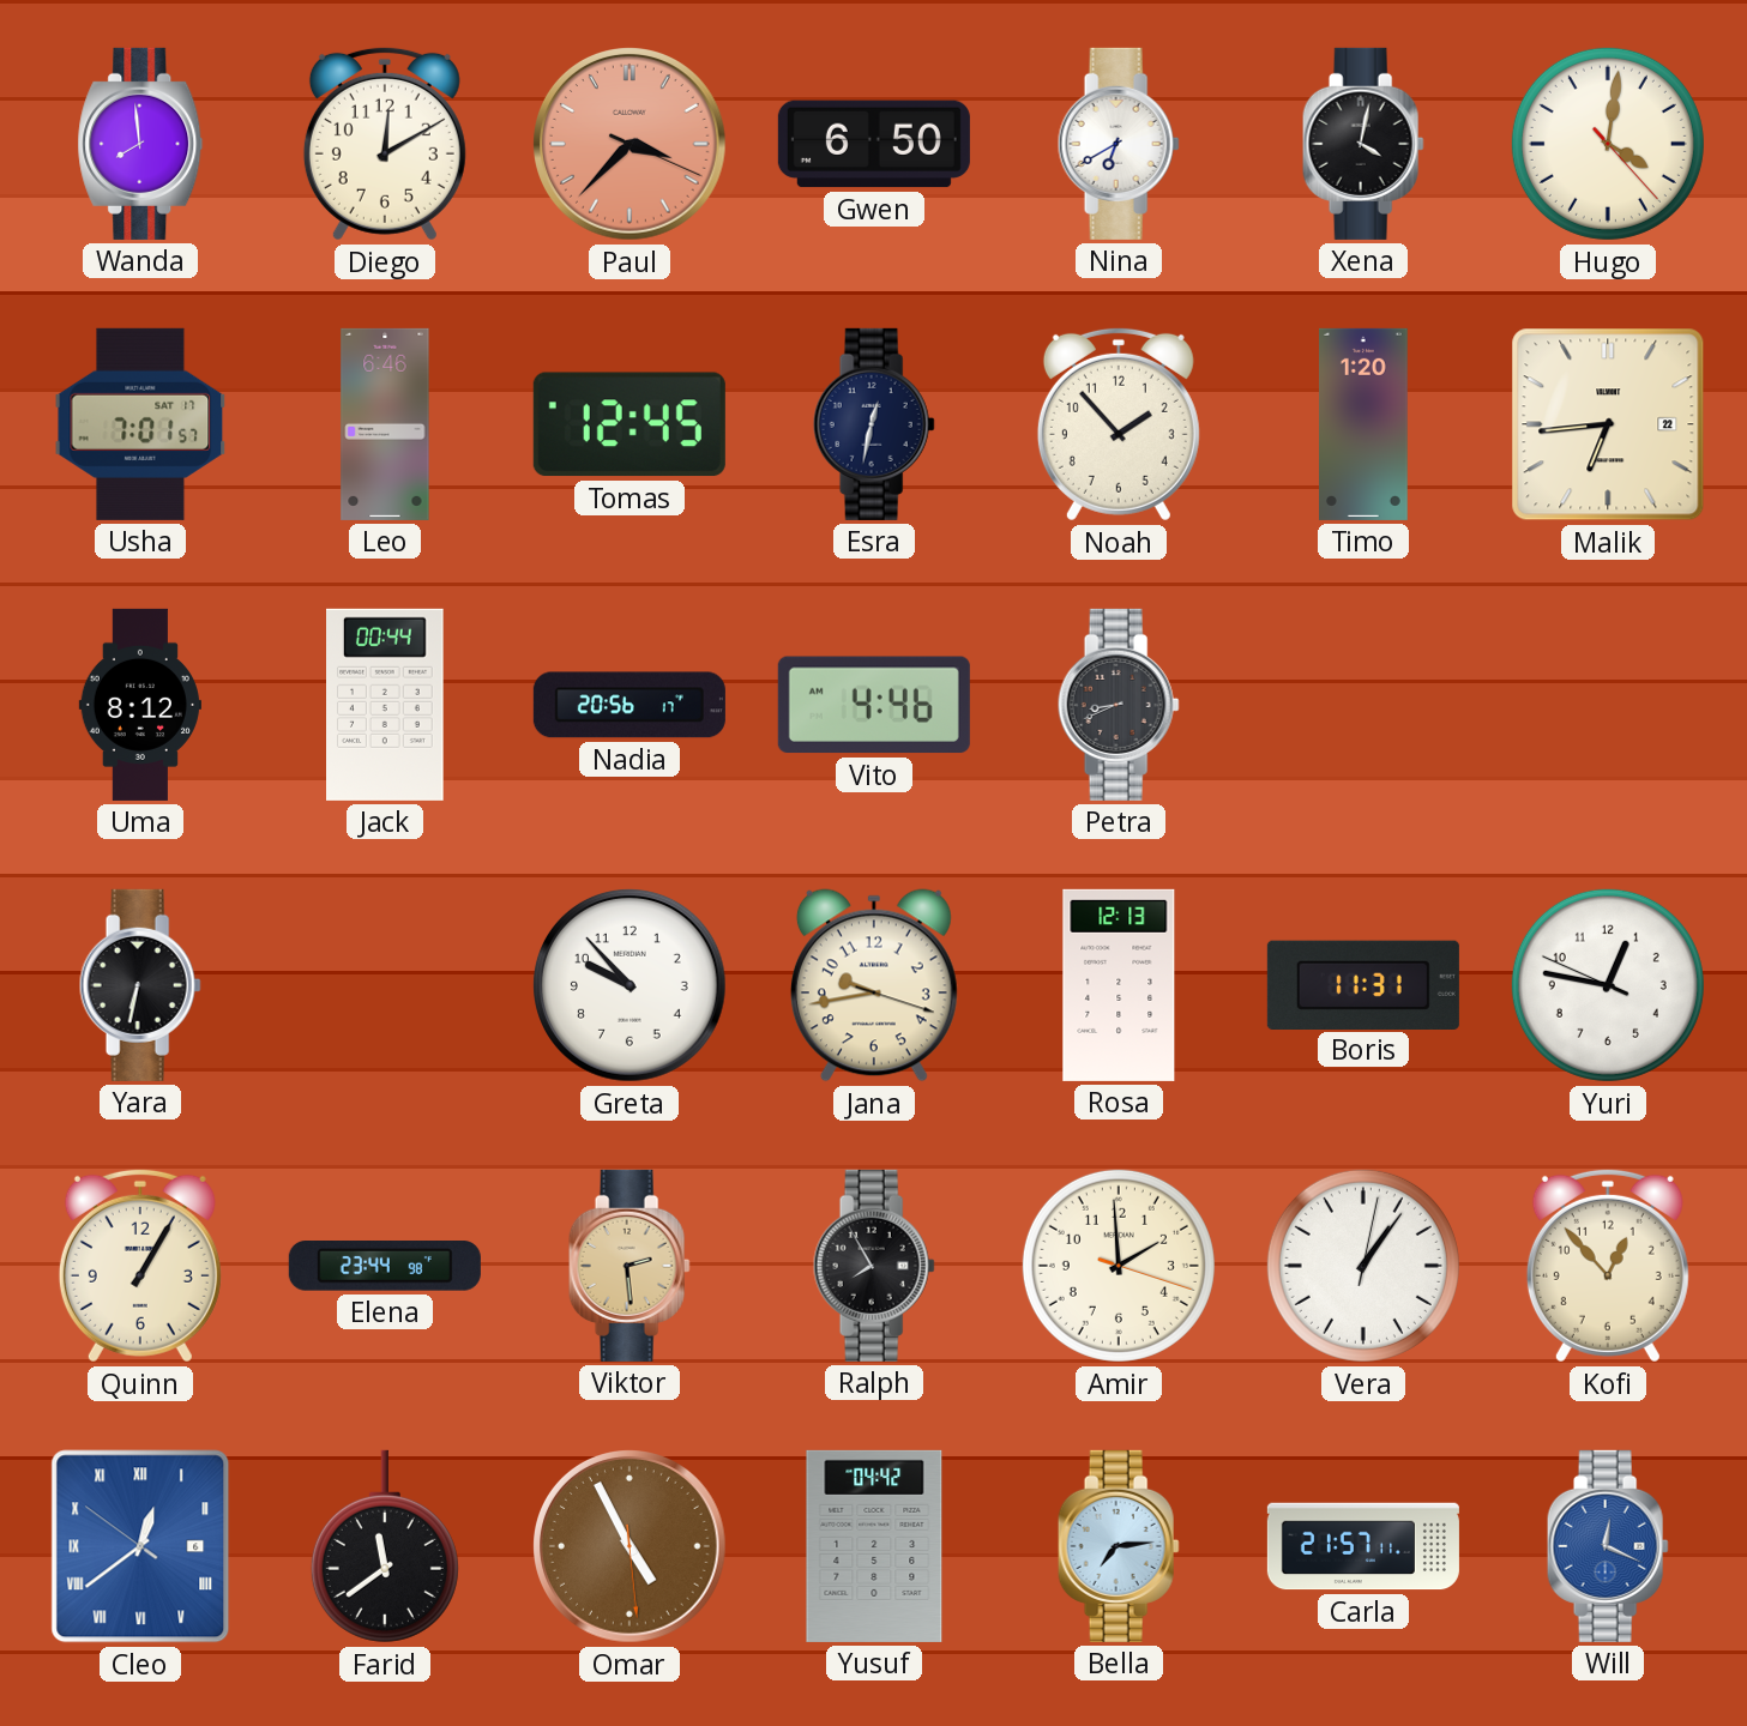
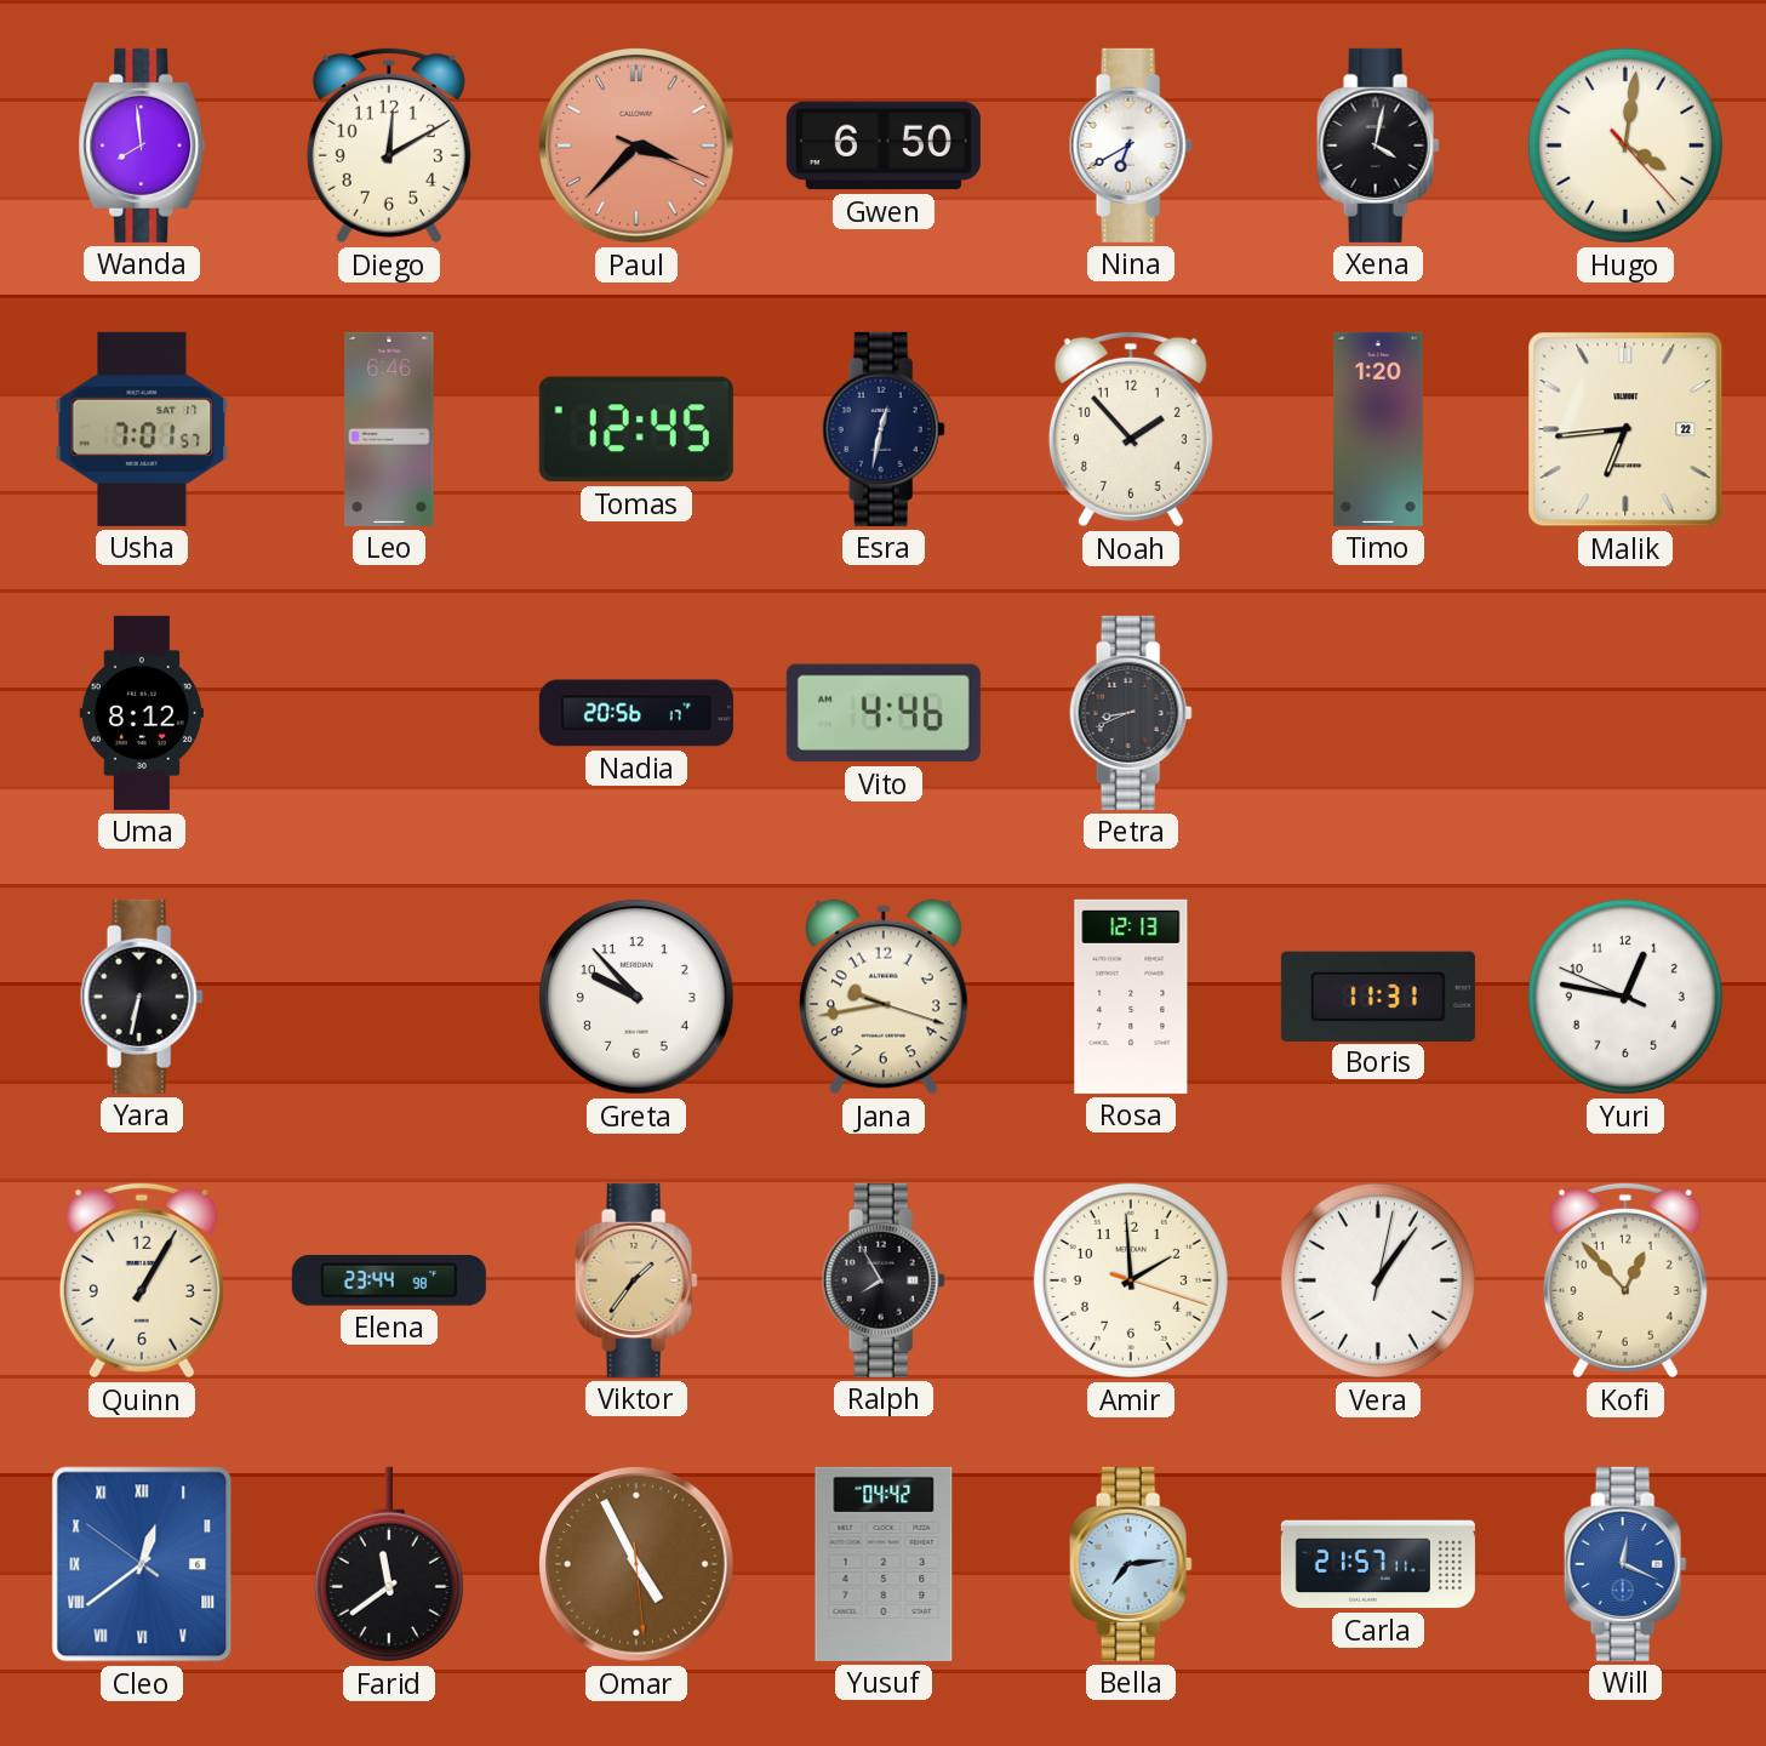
Jack: 00:44 -> none
Viktor: 2:29 -> 1:36
